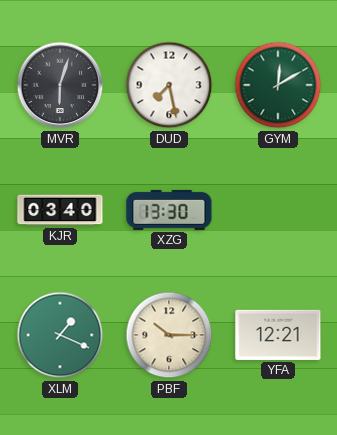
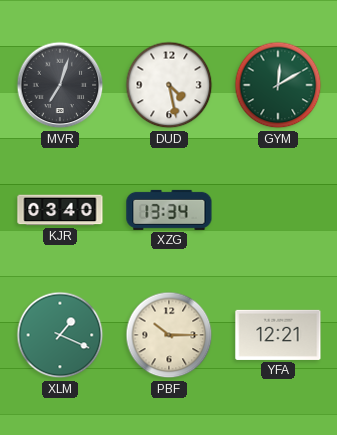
MVR: 6:03 -> 7:03
DUD: 7:28 -> 4:28
XZG: 13:30 -> 13:34
